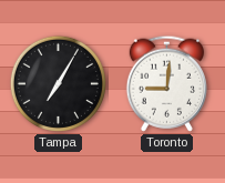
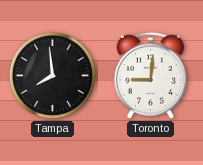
Tampa: 7:05 -> 7:59
